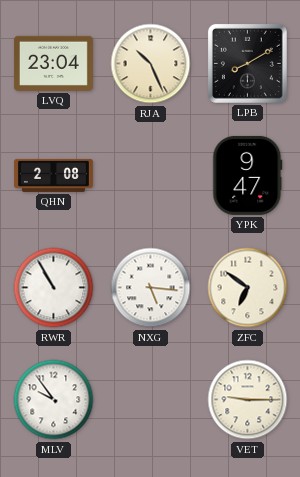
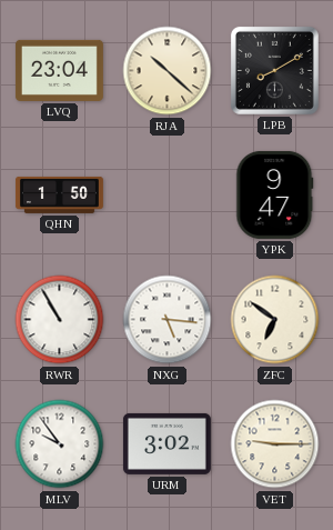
RJA: 10:26 -> 10:22
QHN: 2:08 -> 1:50
URM: none -> 3:02
